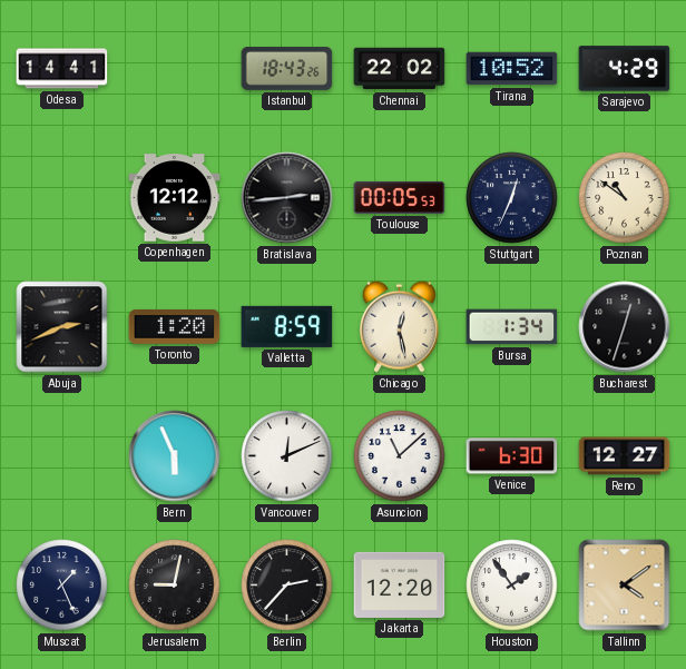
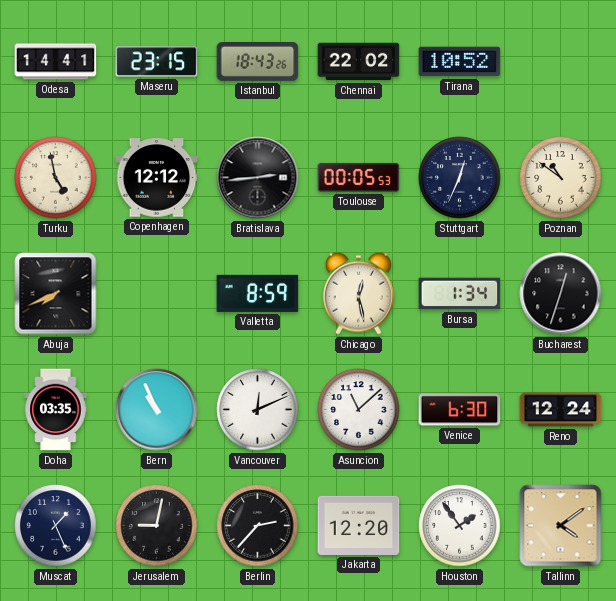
Maseru: none -> 23:15
Sarajevo: 4:29 -> none
Turku: none -> 4:58
Abuja: 2:41 -> 7:41
Toronto: 1:20 -> none
Doha: none -> 03:35
Bern: 5:56 -> 10:56
Reno: 12:27 -> 12:24
